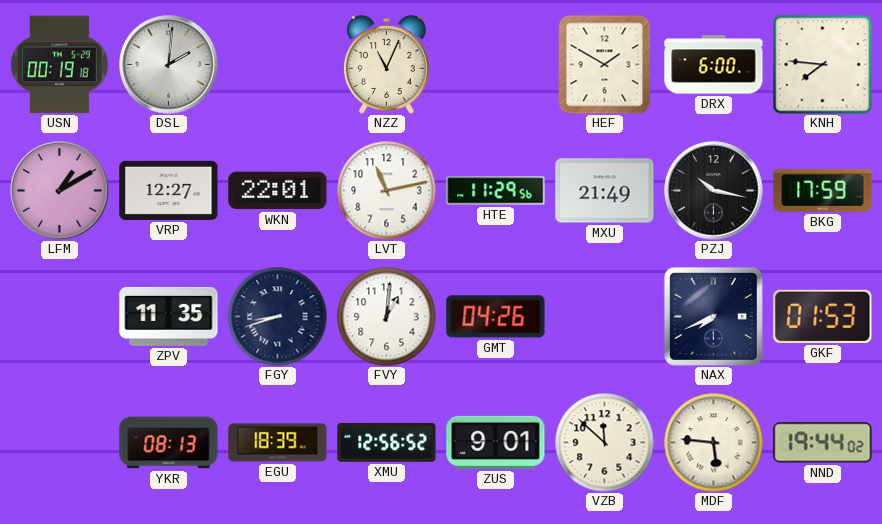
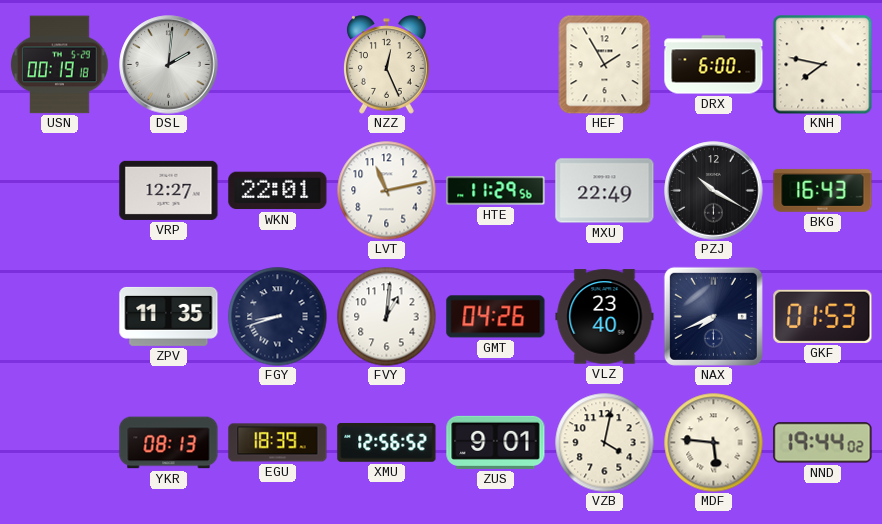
NZZ: 11:04 -> 12:26
HEF: 1:50 -> 1:55
KNH: 7:46 -> 7:47
LFM: 1:10 -> none
MXU: 21:49 -> 22:49
PZJ: 10:17 -> 10:20
BKG: 17:59 -> 16:43
VLZ: none -> 23:40
VZB: 11:52 -> 4:02
